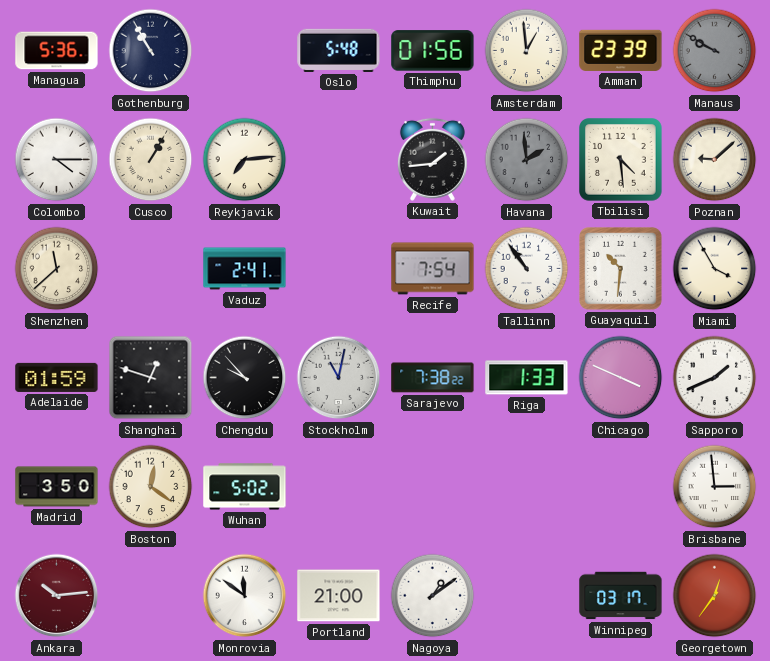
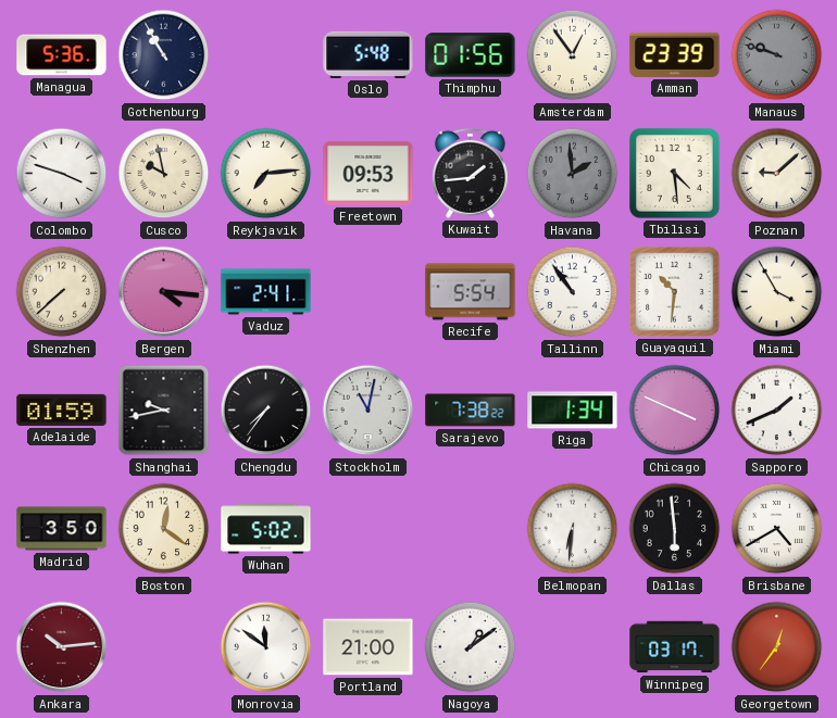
Amsterdam: 12:59 -> 12:54
Manaus: 9:50 -> 9:48
Colombo: 4:15 -> 3:48
Cusco: 1:05 -> 9:58
Freetown: none -> 09:53
Shenzhen: 11:38 -> 7:38
Bergen: none -> 4:16
Recife: 7:54 -> 5:54
Shanghai: 12:48 -> 9:43
Chengdu: 9:53 -> 7:36
Riga: 1:33 -> 1:34
Belmopan: none -> 6:31
Dallas: none -> 5:59
Brisbane: 2:59 -> 4:40
